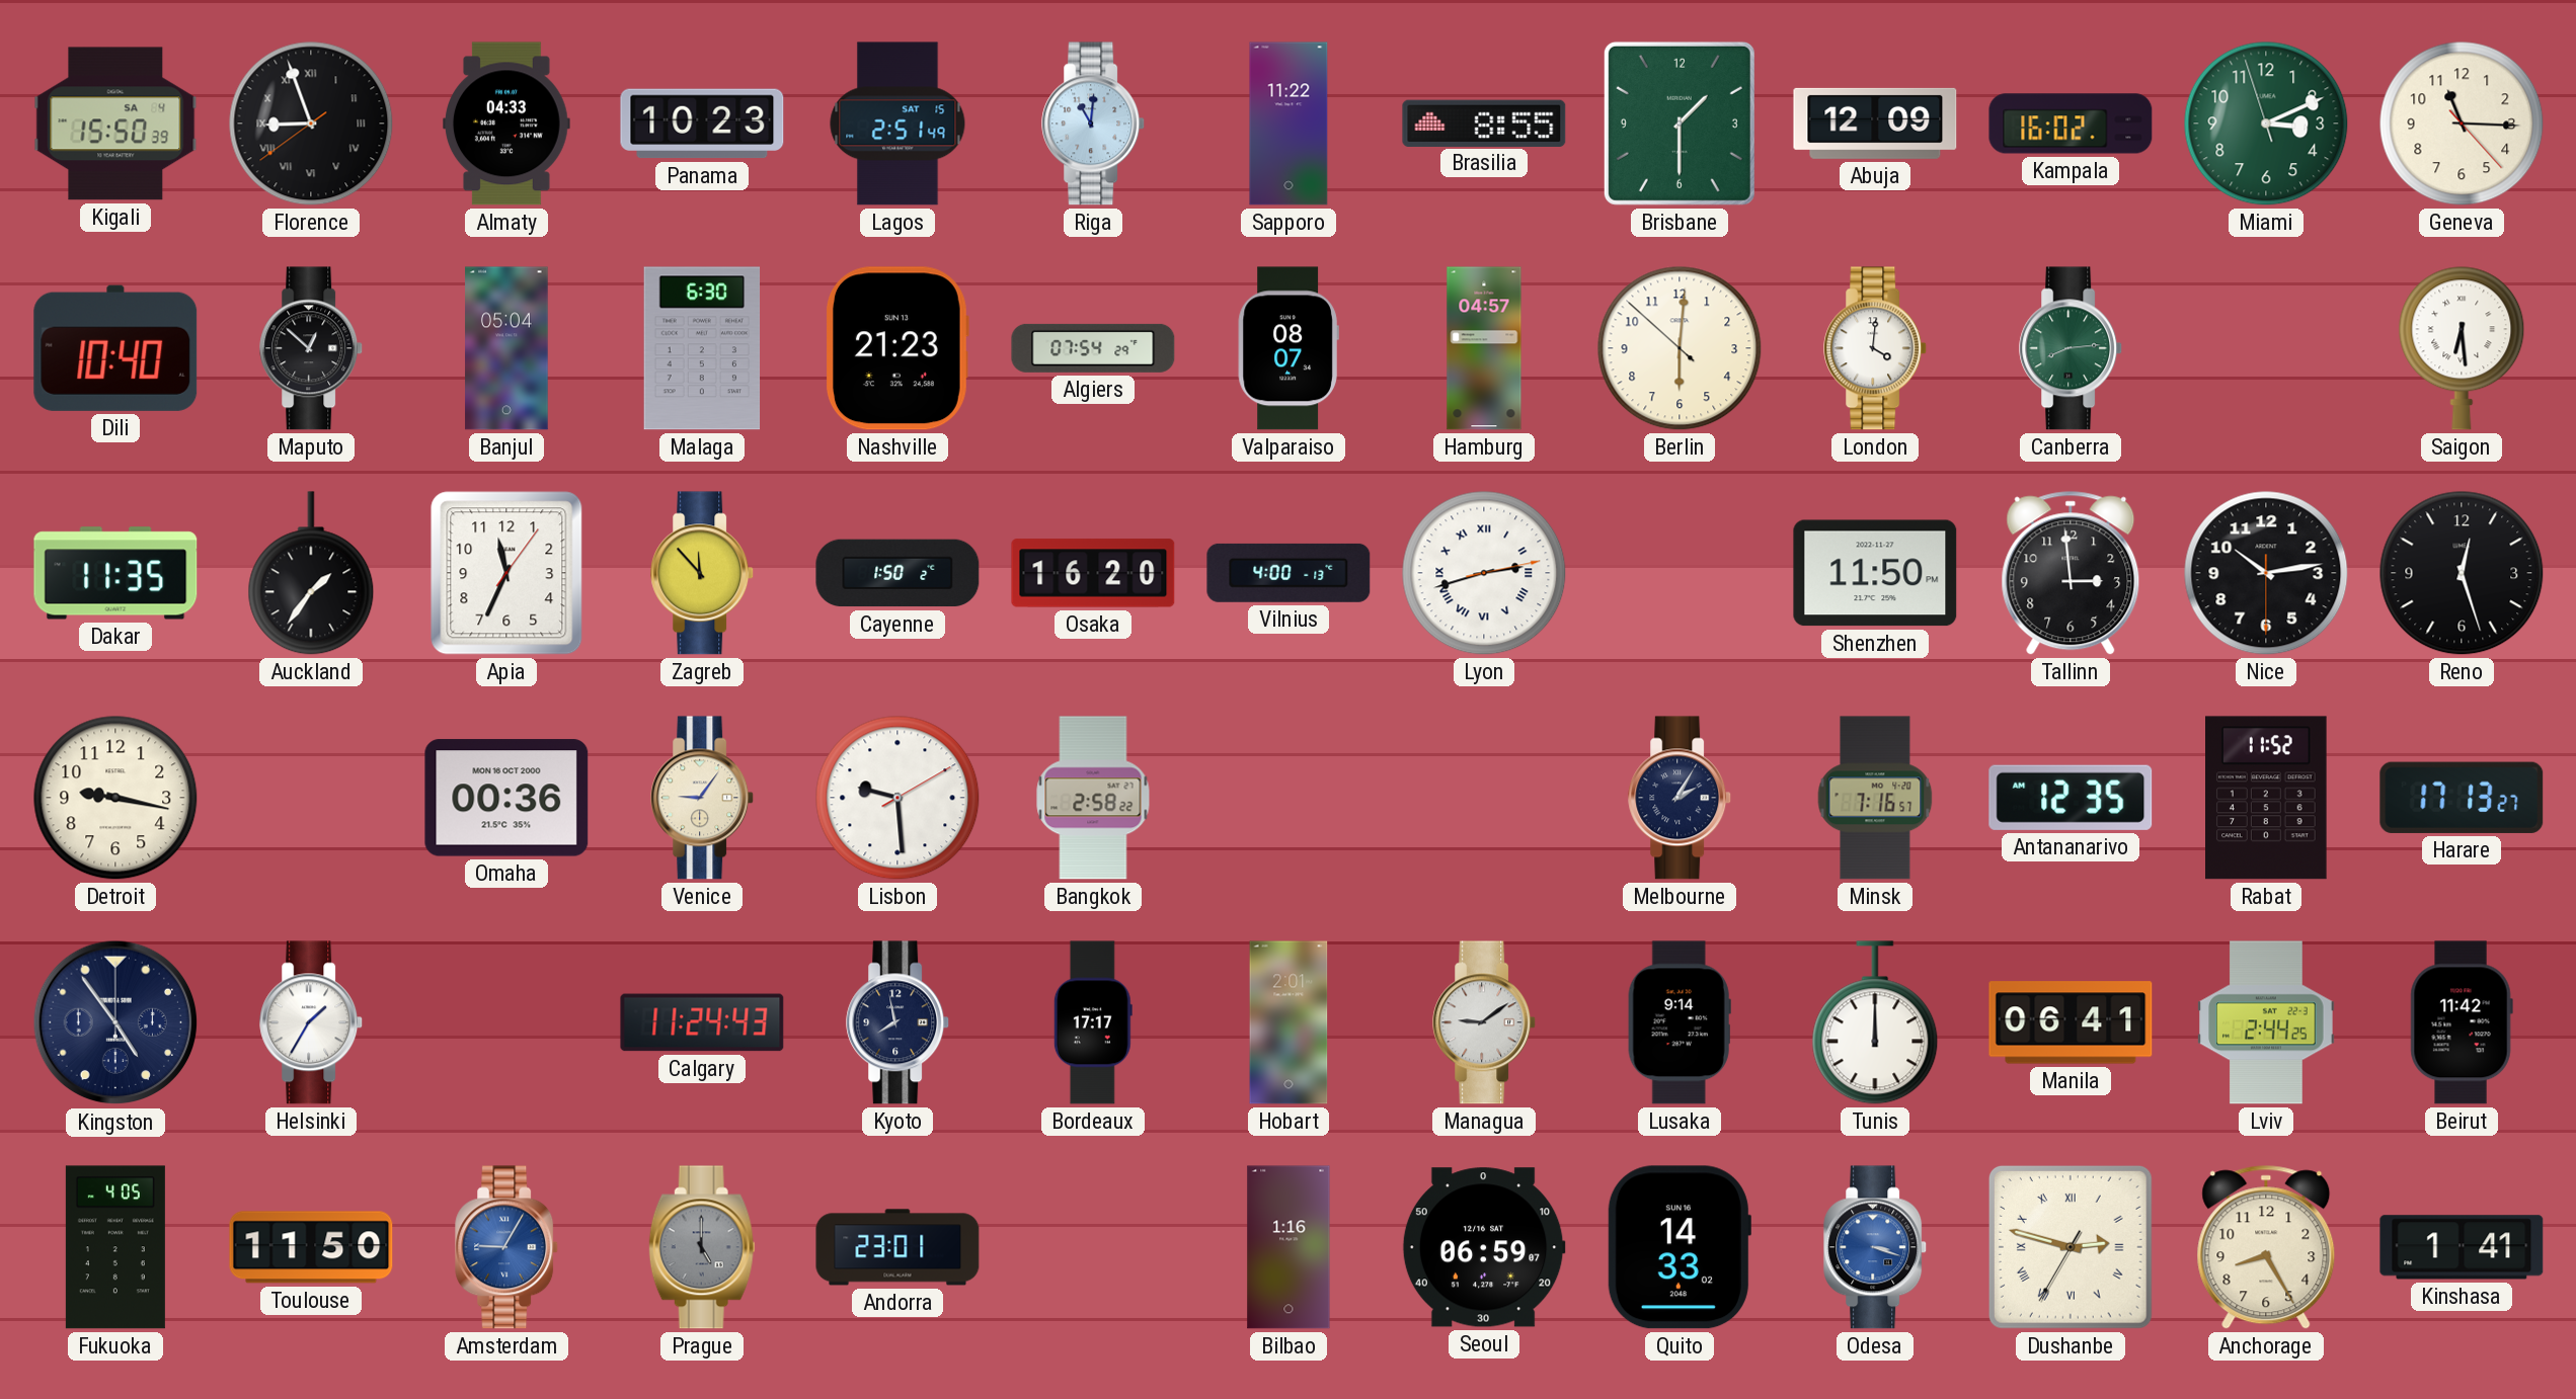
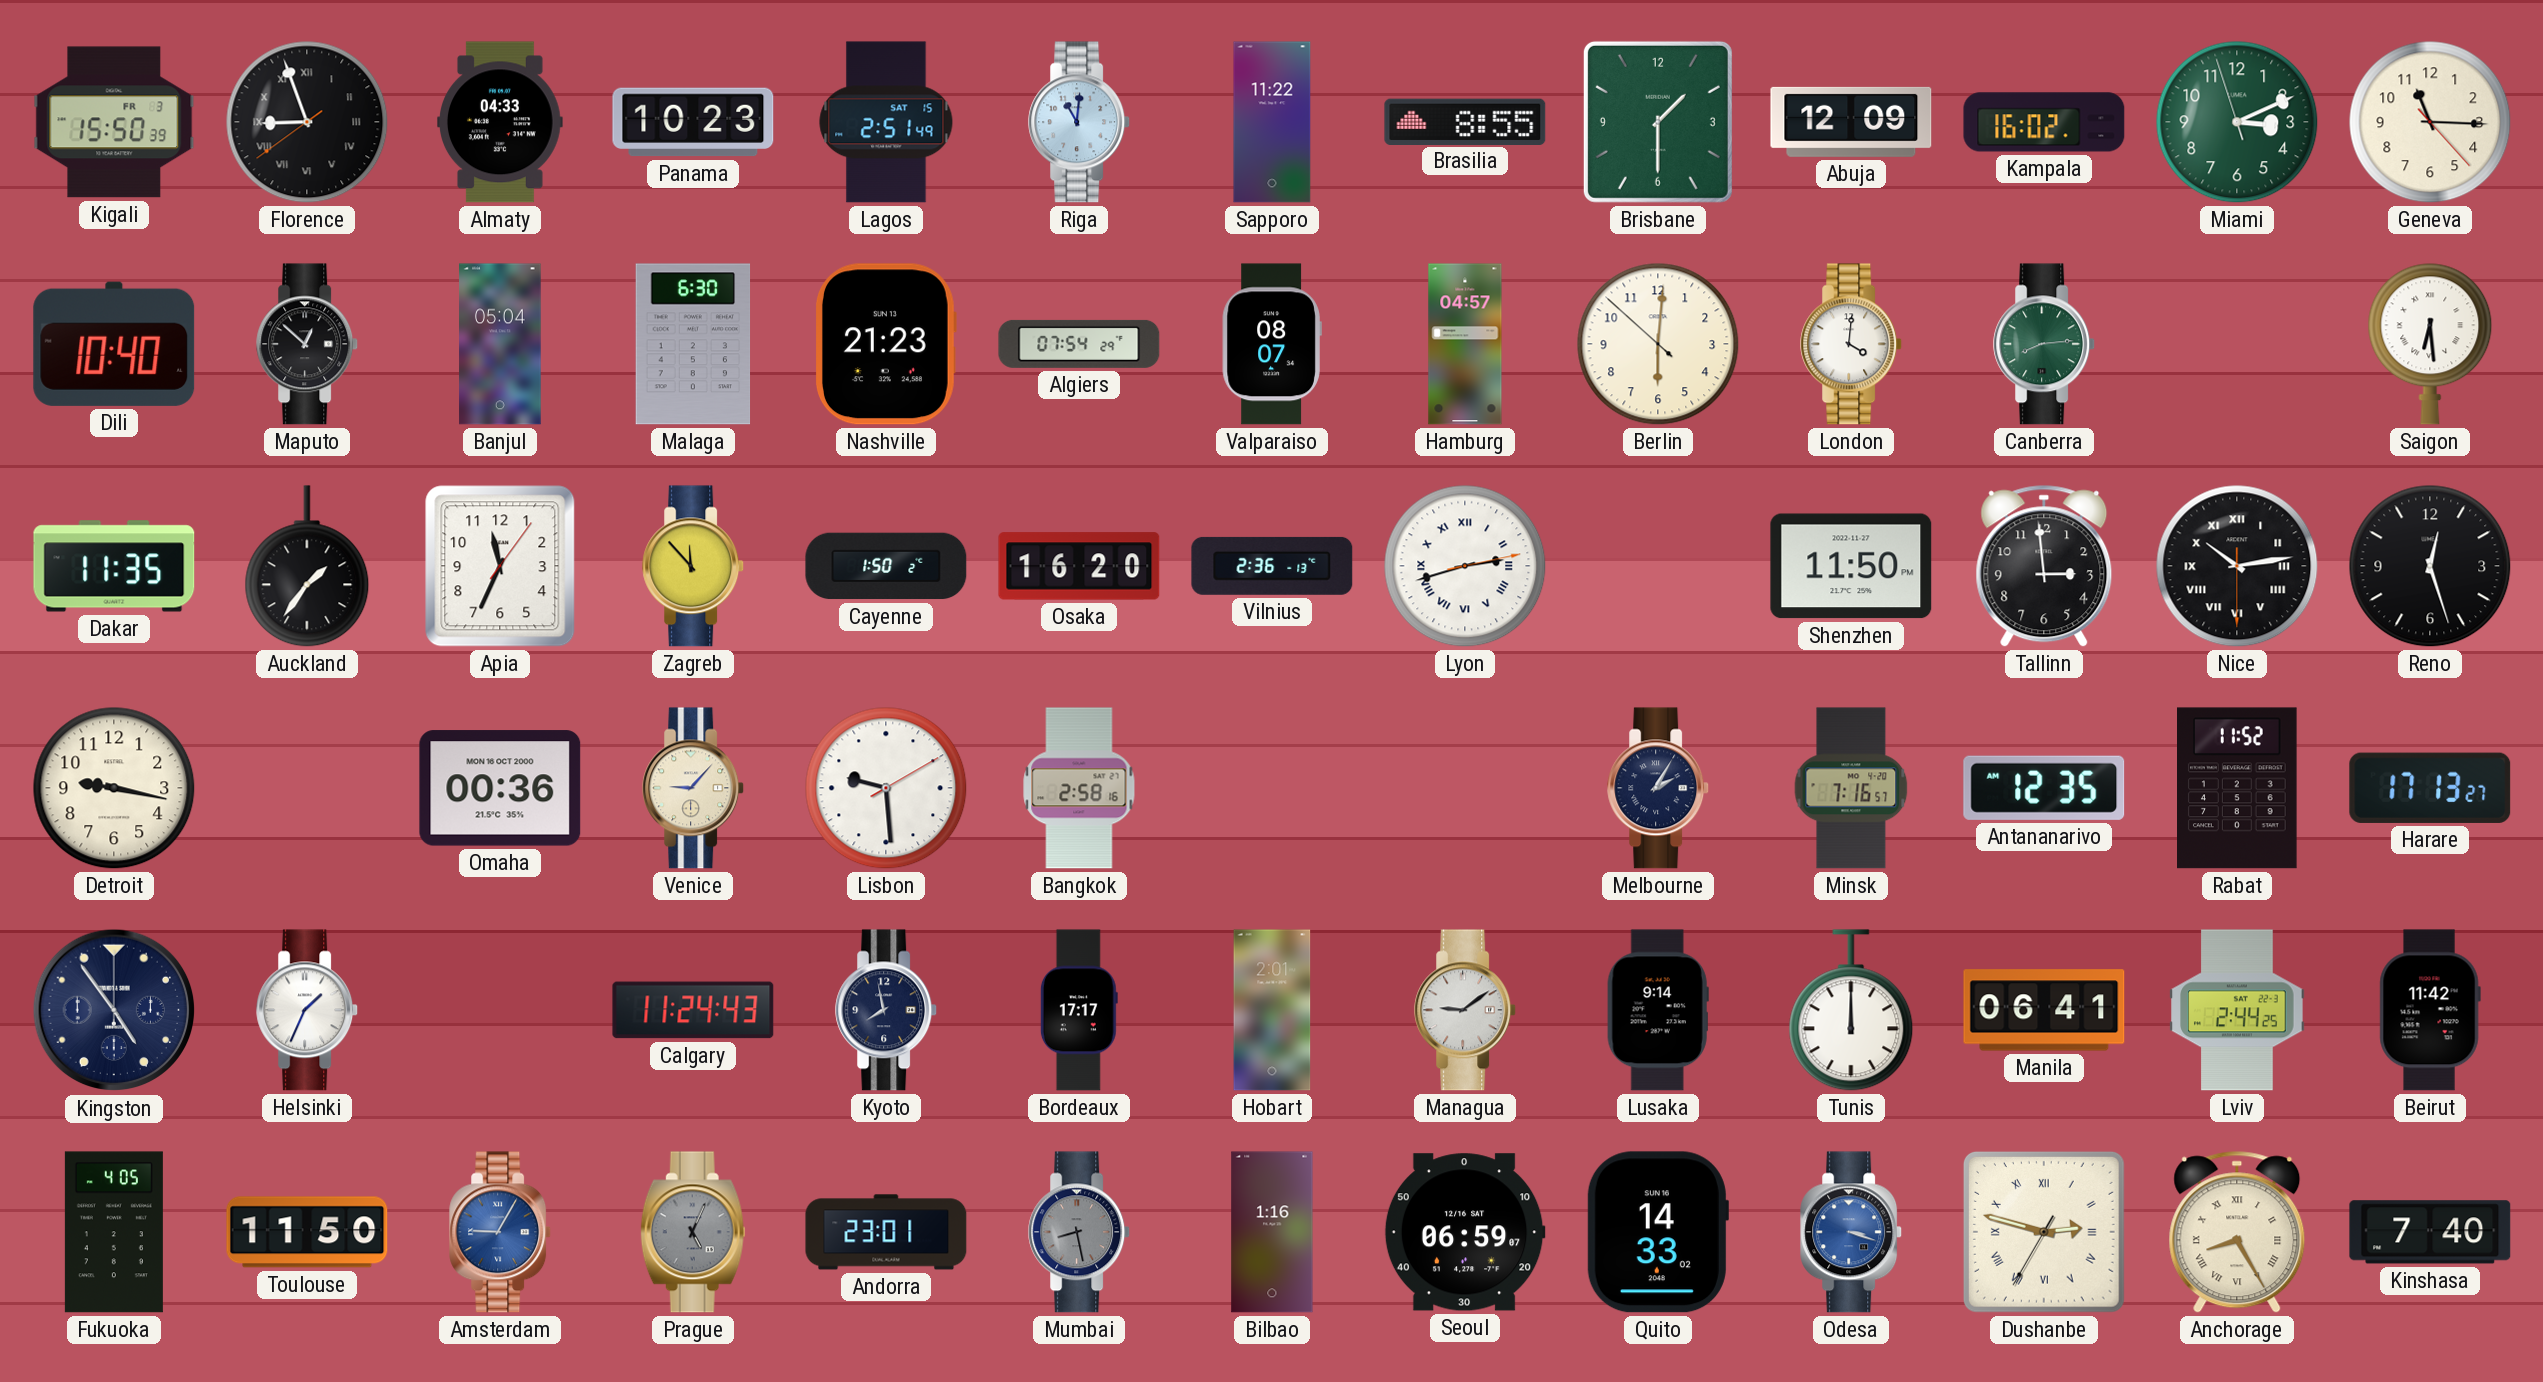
Kigali date: SA 4 -> FR 3
Vilnius: 4:00 -> 2:36
Nice numerals: Arabic -> Roman
Venice: 9:06 -> 9:07
Bangkok: 2:58:22 -> 2:58:16
Helsinki: 1:35 -> 1:34
Prague: 5:00 -> 5:04
Mumbai: none -> 8:28
Anchorage numerals: Arabic -> Roman
Kinshasa: 1:41 -> 7:40
